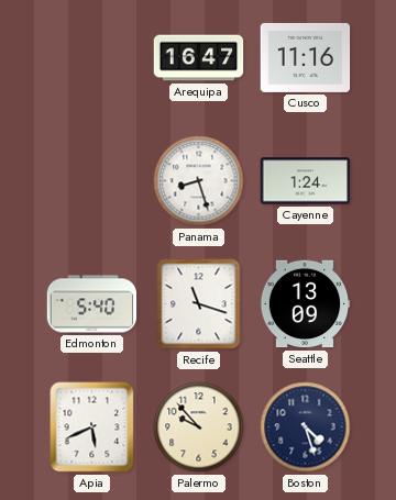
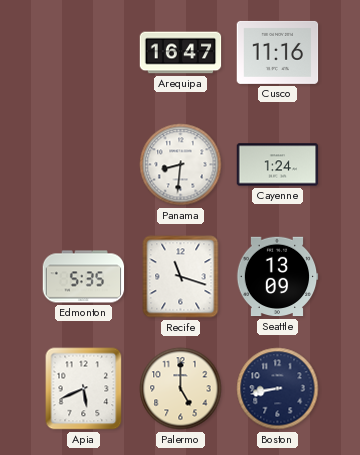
Panama: 8:27 -> 8:31
Edmonton: 5:40 -> 5:35
Palermo: 9:53 -> 5:00
Boston: 4:27 -> 8:43
